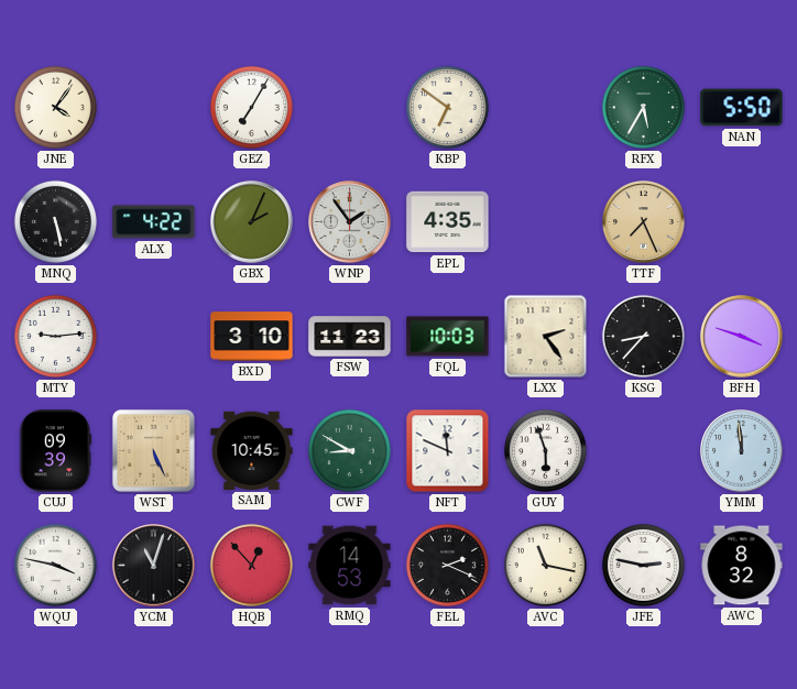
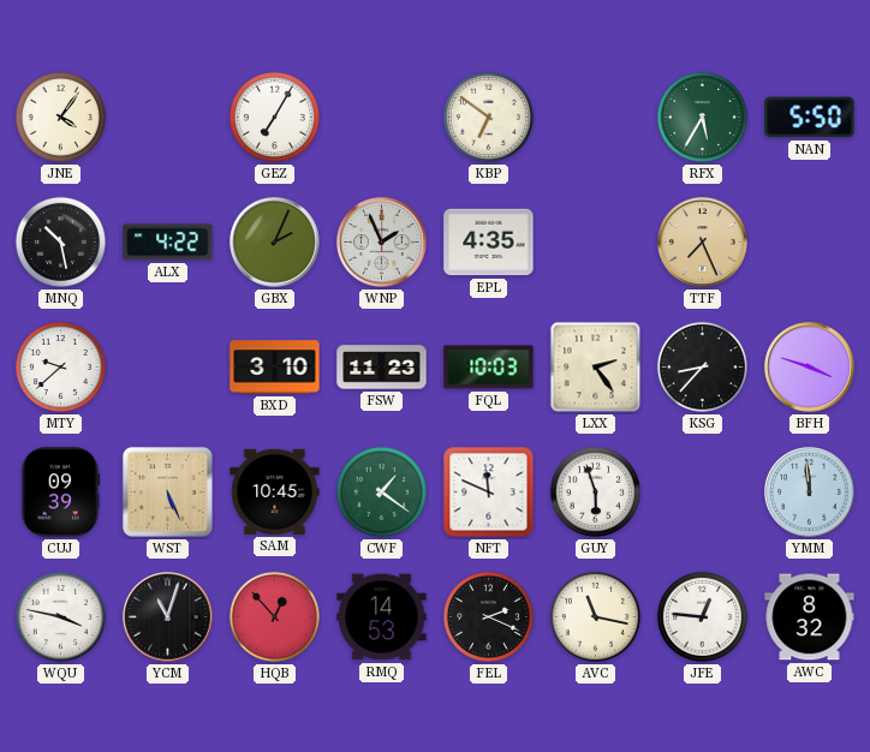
MNQ: 5:28 -> 10:28
WNP: 1:54 -> 1:56
MTY: 9:14 -> 9:38
CWF: 8:50 -> 1:21
JFE: 2:47 -> 12:46
